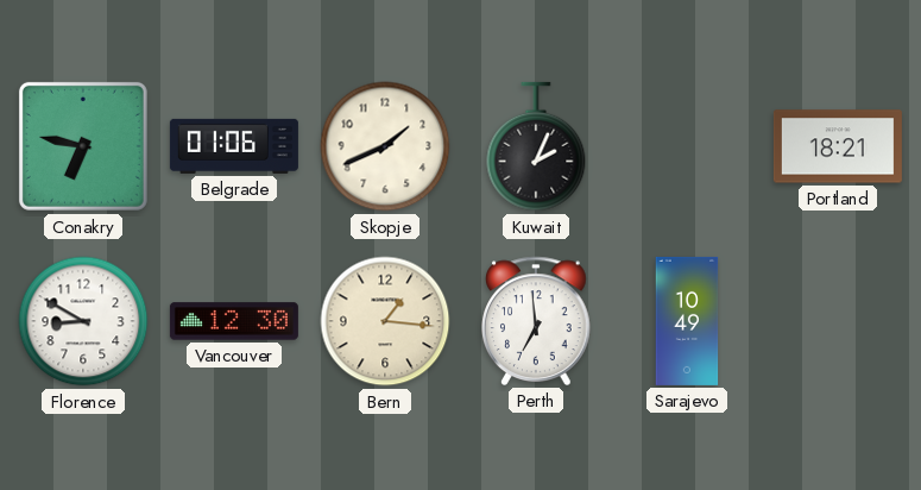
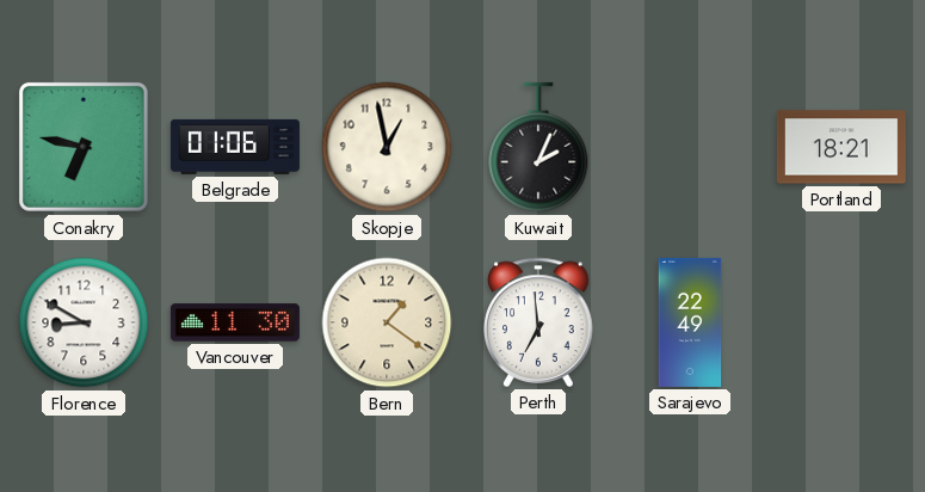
Skopje: 1:41 -> 12:58
Vancouver: 12:30 -> 11:30
Bern: 1:16 -> 1:21
Sarajevo: 10:49 -> 22:49
